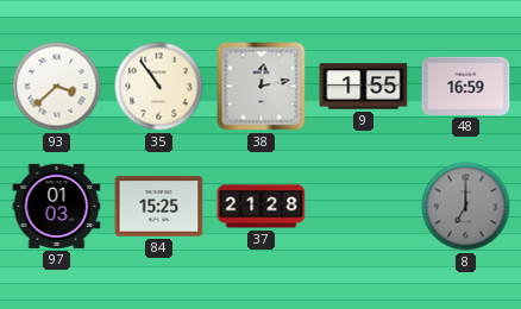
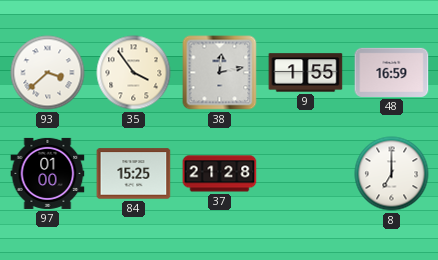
35: 10:54 -> 3:54
97: 01:03 -> 01:00
8 dial: grey -> white
